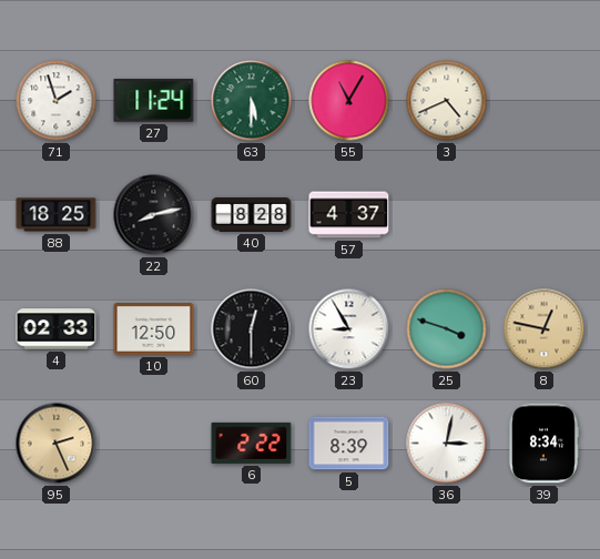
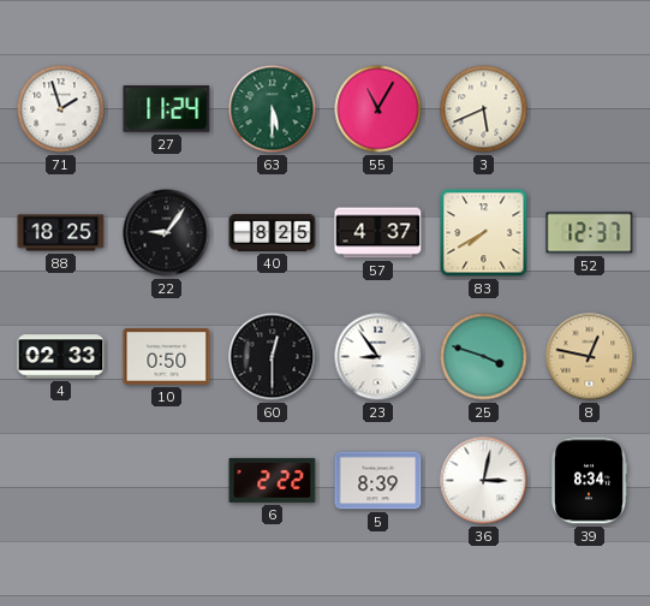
3: 4:41 -> 5:41
22: 8:13 -> 9:06
40: 8:28 -> 8:25
83: none -> 7:40
52: none -> 12:37
10: 12:50 -> 0:50
23: 8:55 -> 8:54
95: 2:26 -> none
